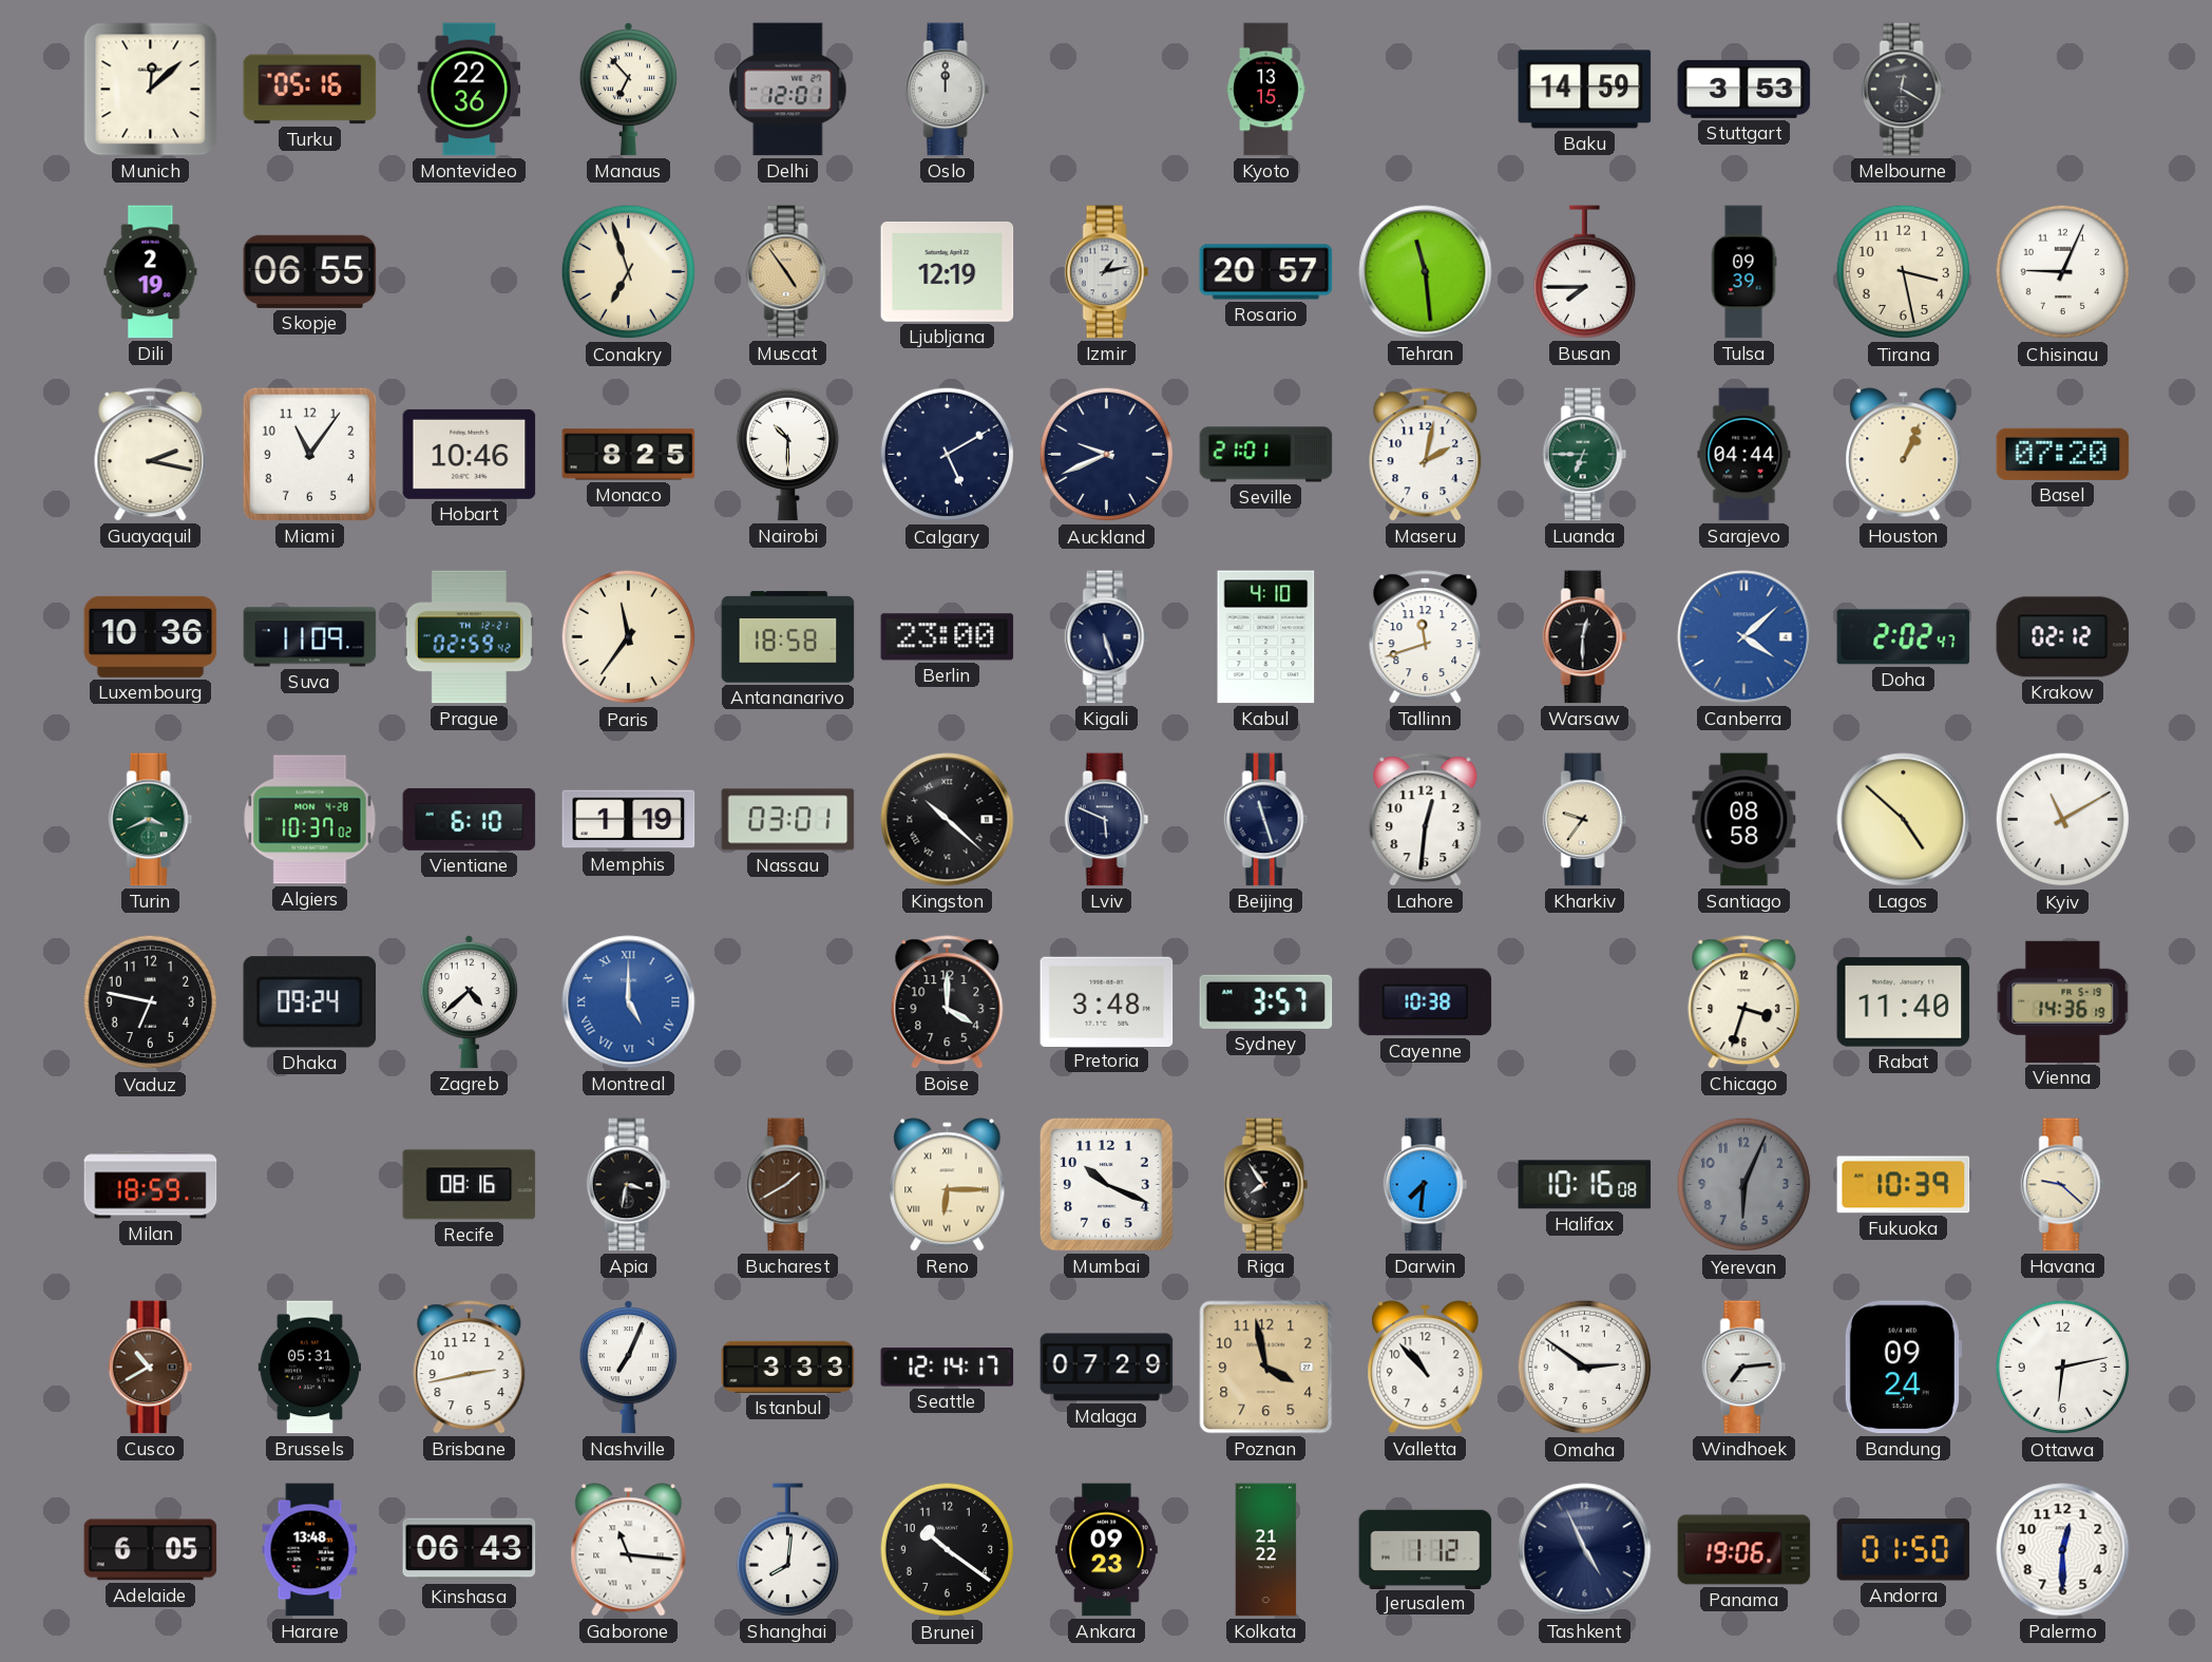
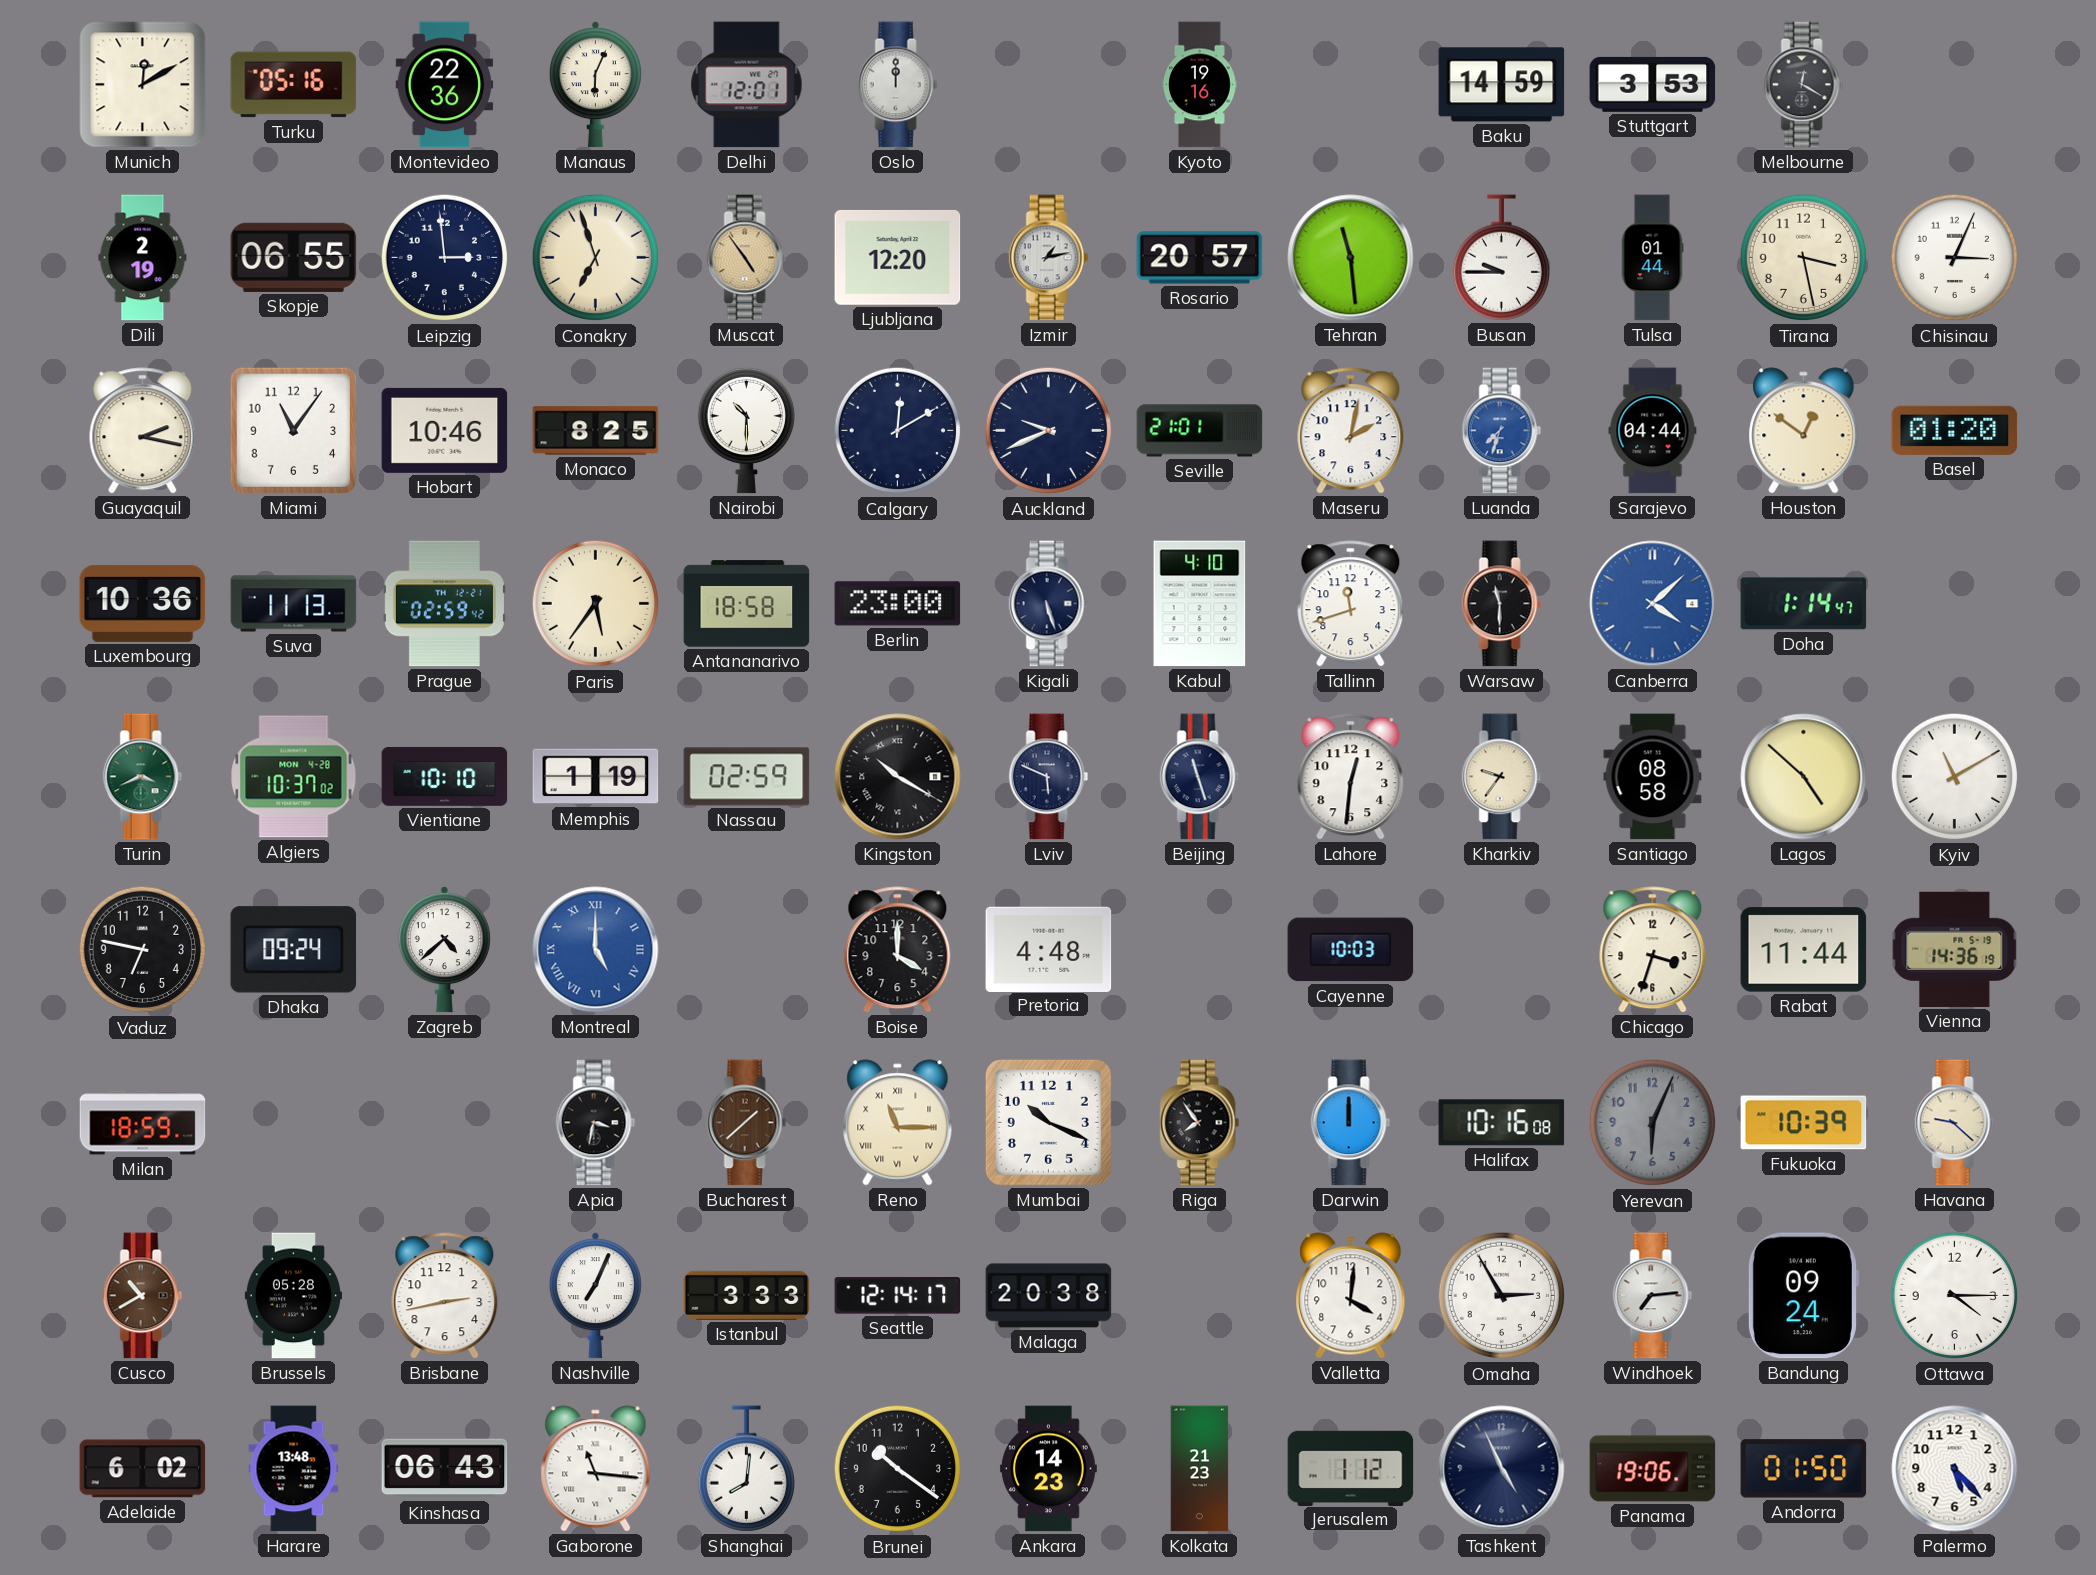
Munich: 12:08 -> 12:10
Manaus: 6:53 -> 6:04
Kyoto: 13:15 -> 19:16
Leipzig: none -> 2:59
Ljubljana: 12:19 -> 12:20
Busan: 7:45 -> 9:45
Tulsa: 09:39 -> 01:44
Chisinau: 9:04 -> 3:04
Calgary: 5:10 -> 12:10
Luanda: 6:45 -> 7:33
Luanda dial: green -> blue
Houston: 1:04 -> 12:51
Basel: 07:20 -> 01:20
Suva: 11:09 -> 11:13
Paris: 11:36 -> 5:36
Warsaw: 12:30 -> 11:30
Doha: 2:02 -> 1:14
Krakow: 02:12 -> none
Vientiane: 6:10 -> 10:10
Nassau: 03:01 -> 02:59
Kingston: 10:22 -> 10:20
Pretoria: 3:48 -> 4:48
Sydney: 3:57 -> none
Cayenne: 10:38 -> 10:03
Rabat: 11:40 -> 11:44
Recife: 08:16 -> none
Bucharest: 1:40 -> 1:38
Reno: 6:15 -> 11:15
Darwin: 7:31 -> 12:00
Brussels: 05:31 -> 05:28
Malaga: 07:29 -> 20:38
Poznan: 3:58 -> none
Valletta: 10:53 -> 4:01
Omaha: 2:51 -> 2:55
Ottawa: 6:13 -> 4:15
Adelaide: 6:05 -> 6:02
Ankara: 09:23 -> 14:23
Kolkata: 21:22 -> 21:23
Palermo: 12:30 -> 5:23
